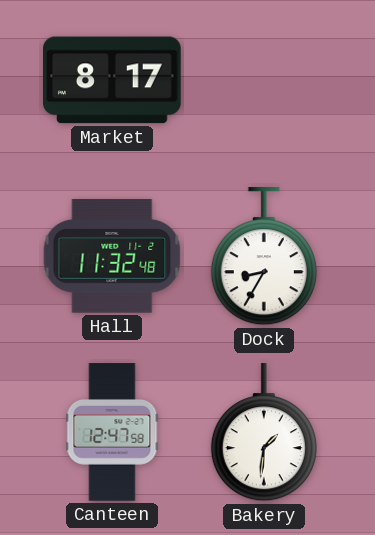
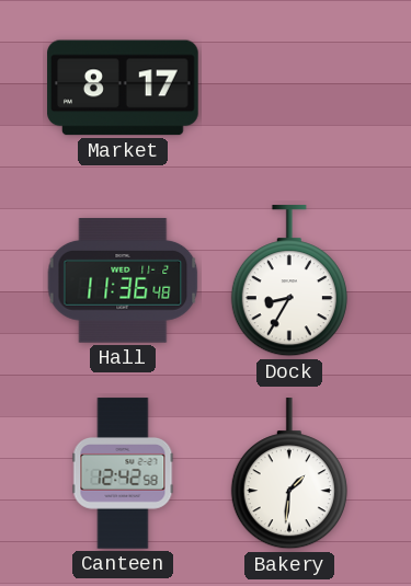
Hall: 11:32 -> 11:36
Canteen: 12:47 -> 12:42
